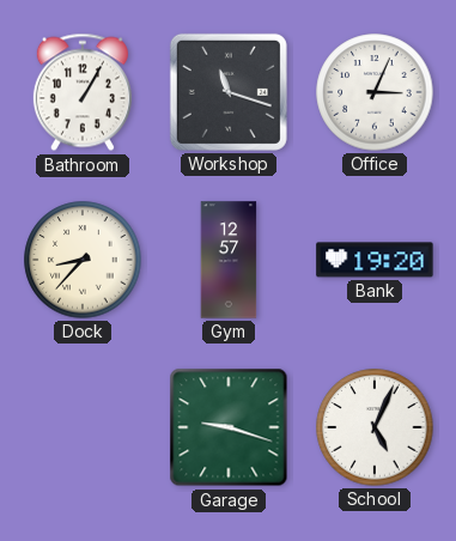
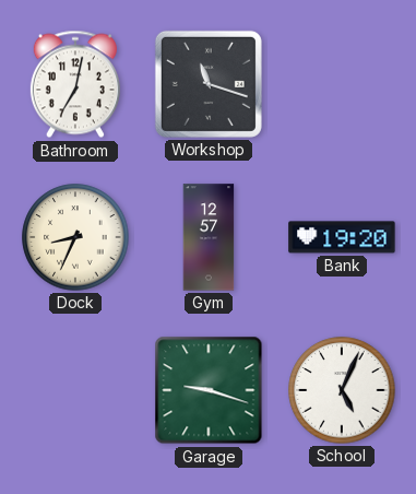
Bathroom: 1:05 -> 7:02
Office: 3:04 -> none
Dock: 8:37 -> 8:34
